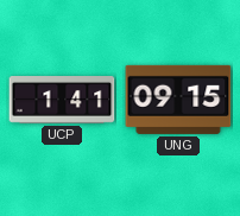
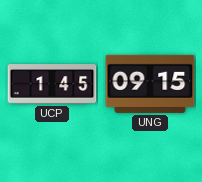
UCP: 1:41 -> 1:45
